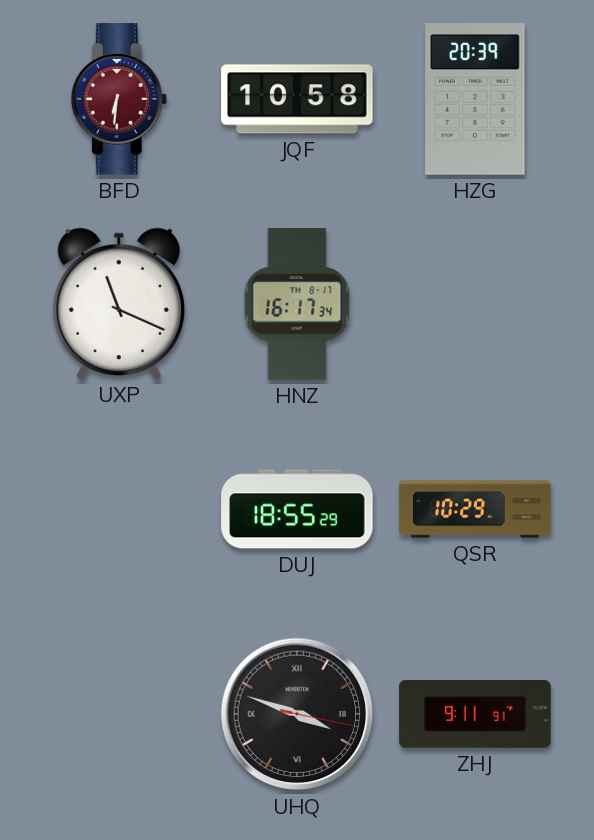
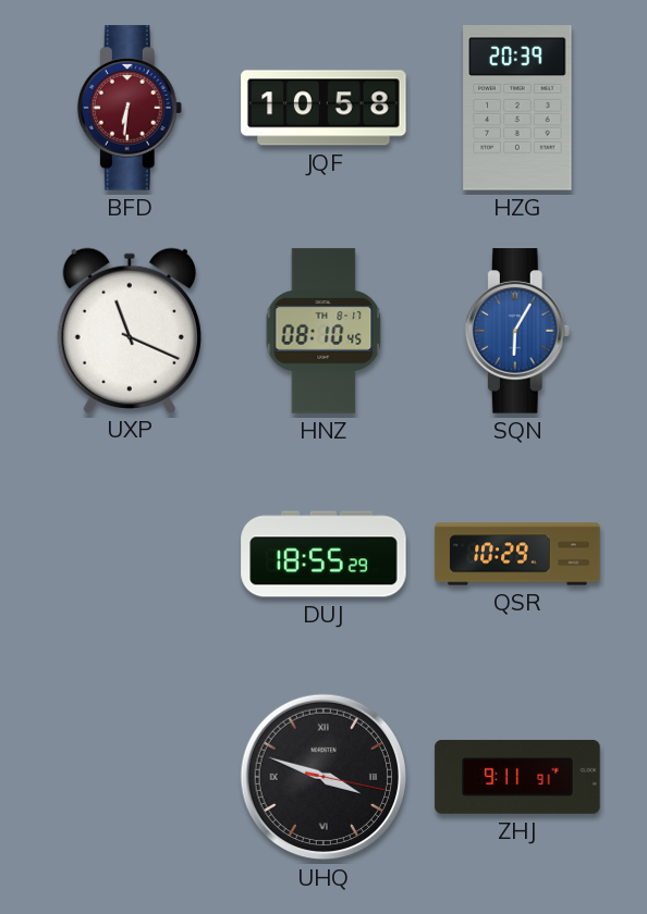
HNZ: 16:17 -> 08:10
SQN: none -> 6:05
